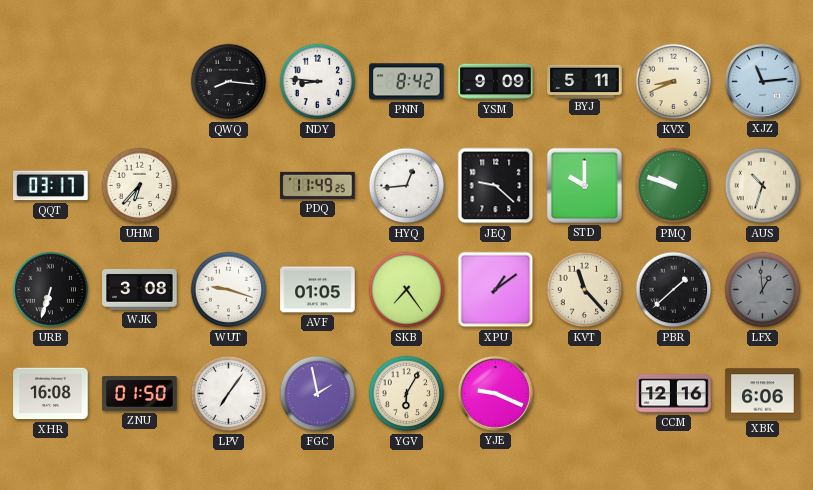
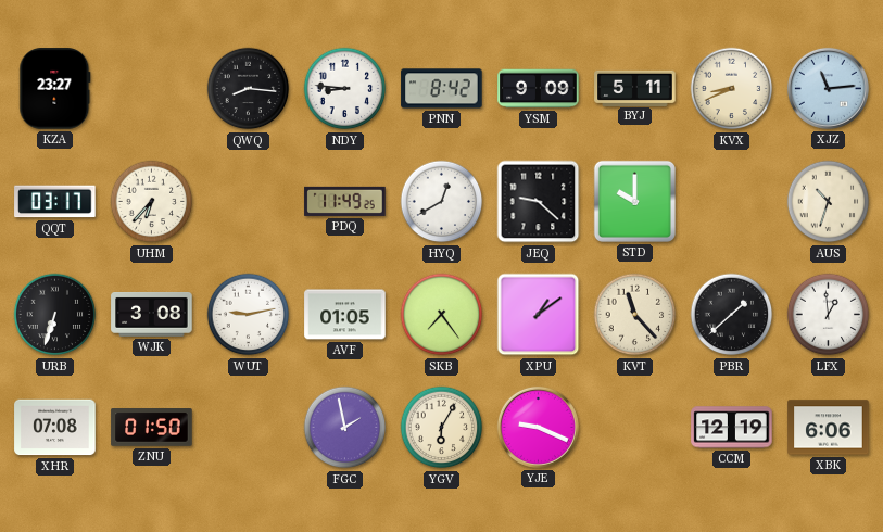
KZA: none -> 23:27
HYQ: 12:44 -> 12:40
PMQ: 9:48 -> none
WUT: 9:18 -> 9:13
LFX dial: grey -> white
XHR: 16:08 -> 07:08
LPV: 7:06 -> none
CCM: 12:16 -> 12:19
